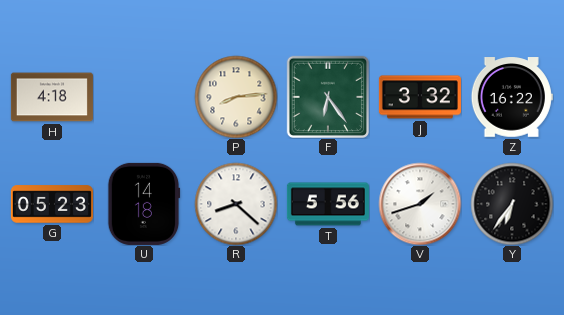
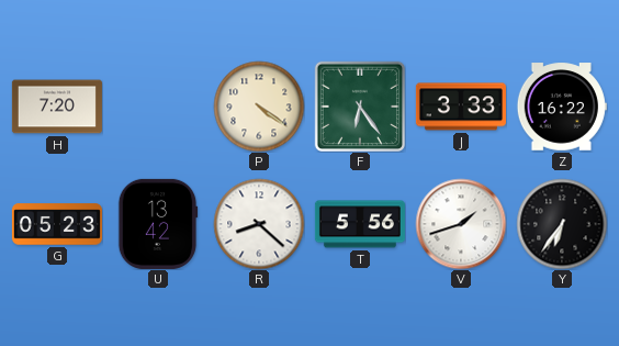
H: 4:18 -> 7:20
P: 8:14 -> 4:21
J: 3:32 -> 3:33
U: 14:18 -> 13:42
